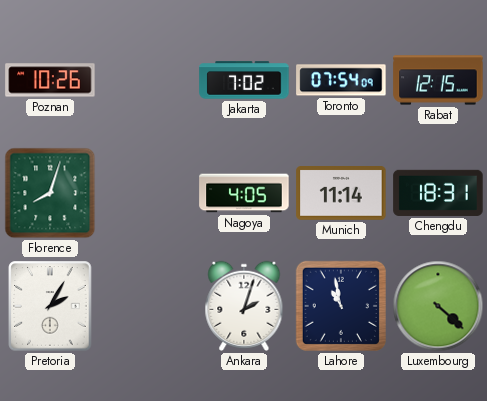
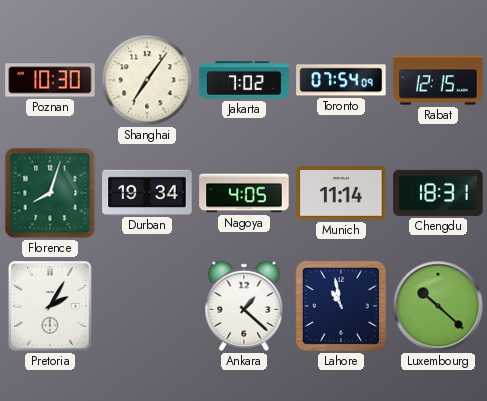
Poznan: 10:26 -> 10:30
Shanghai: none -> 7:06
Durban: none -> 19:34
Ankara: 2:03 -> 1:22
Luxembourg: 4:22 -> 10:22
